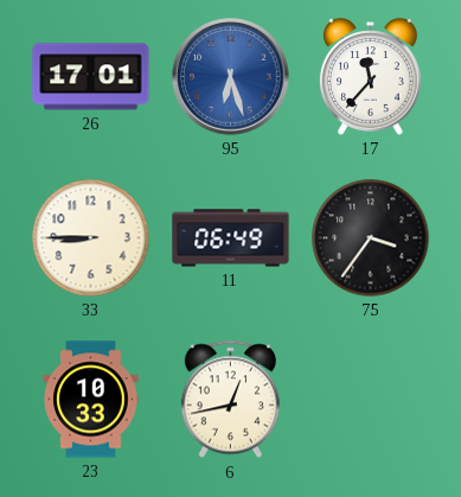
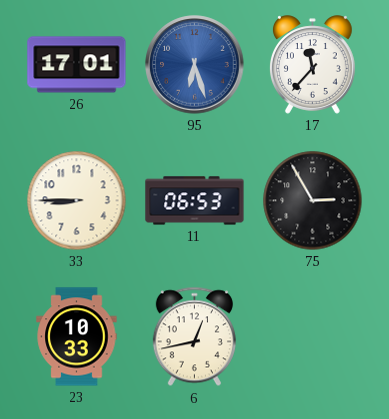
11: 06:49 -> 06:53
75: 3:36 -> 2:55
